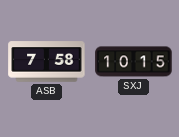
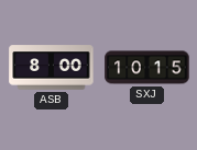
ASB: 7:58 -> 8:00
